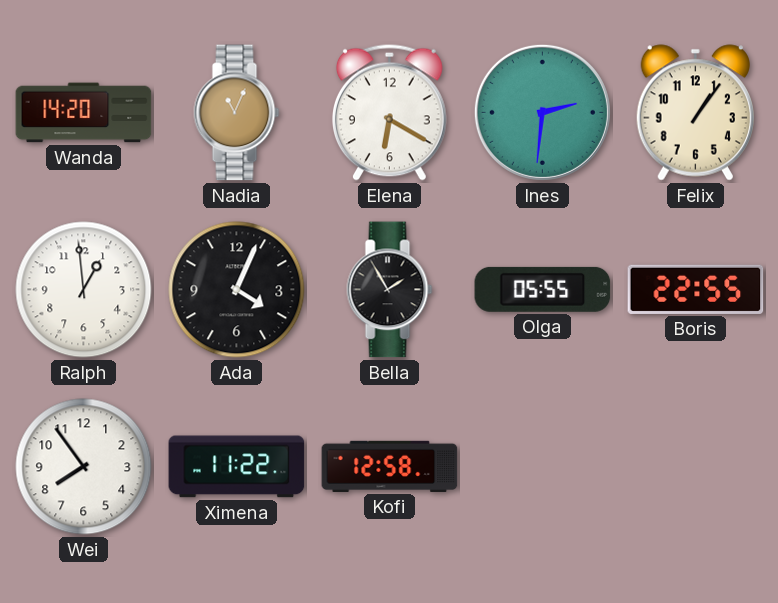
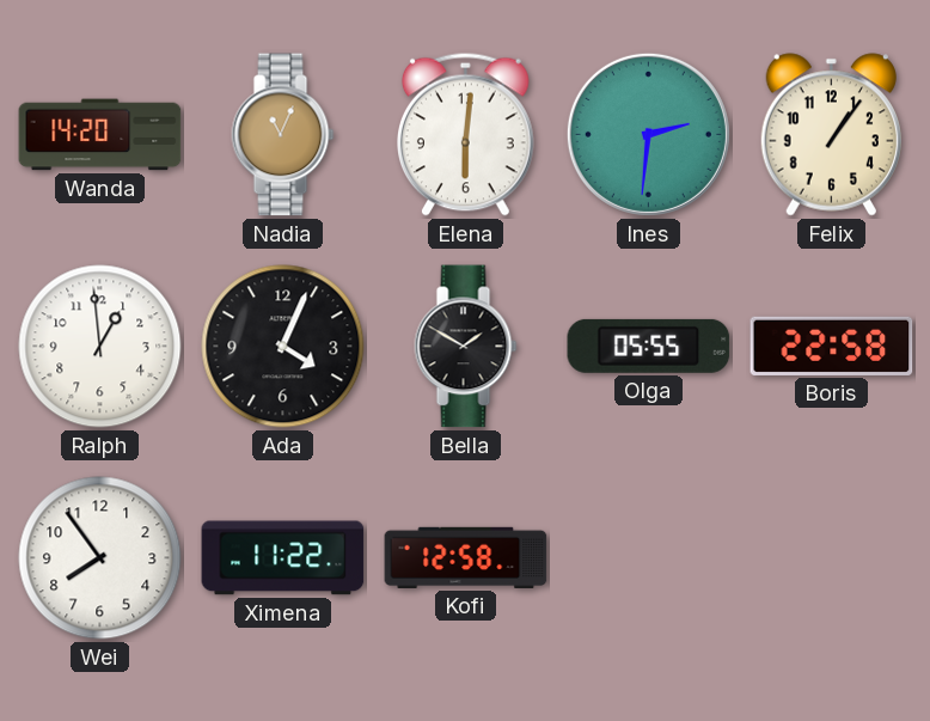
Elena: 6:20 -> 6:01
Bella: 1:55 -> 1:50
Boris: 22:55 -> 22:58
